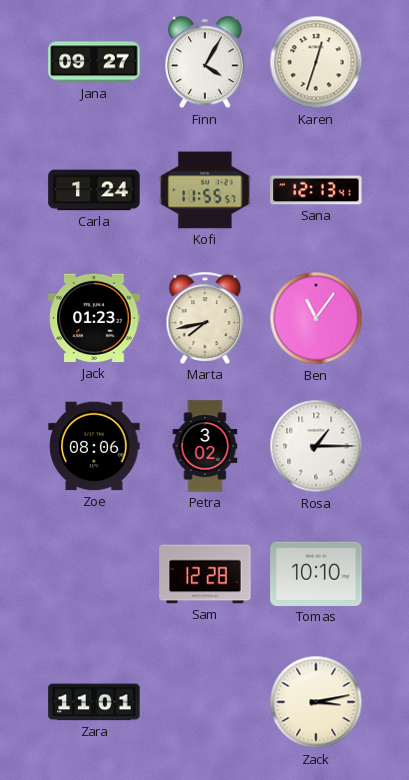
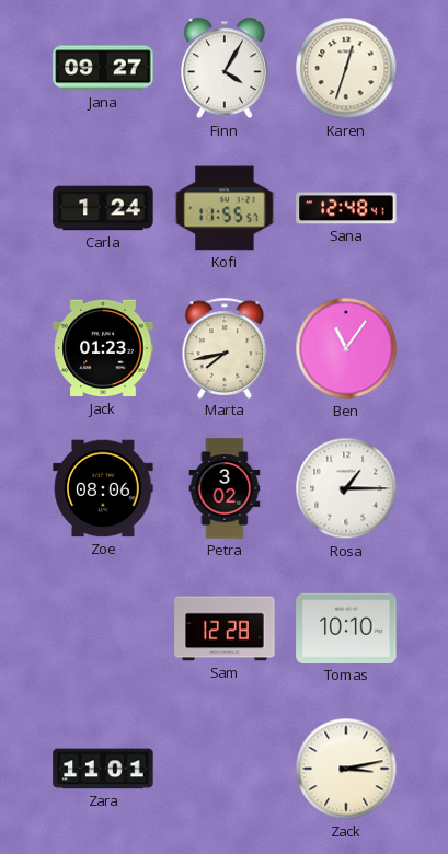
Sana: 12:13 -> 12:48
